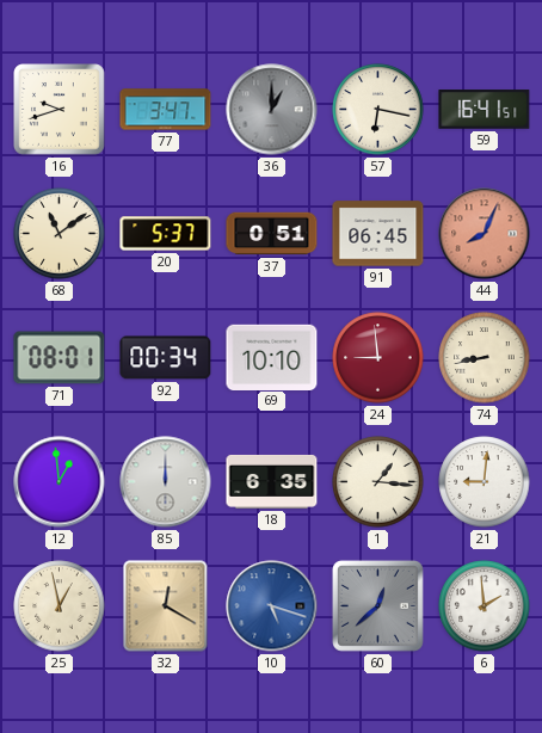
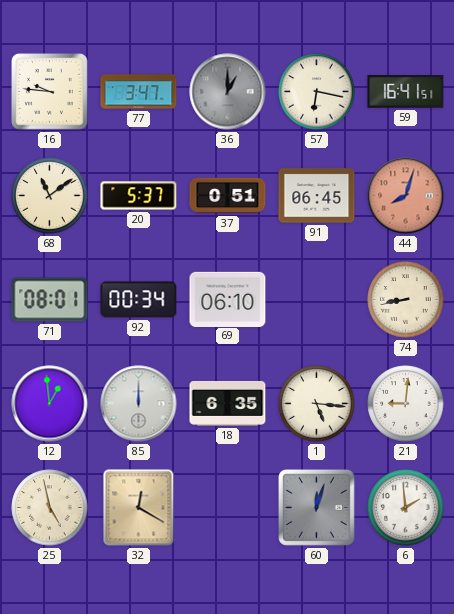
16: 9:42 -> 9:46
44: 8:04 -> 8:03
69: 10:10 -> 06:10
24: 8:59 -> none
1: 1:16 -> 5:16
25: 12:58 -> 4:58
10: 5:18 -> none
60: 12:38 -> 12:03
